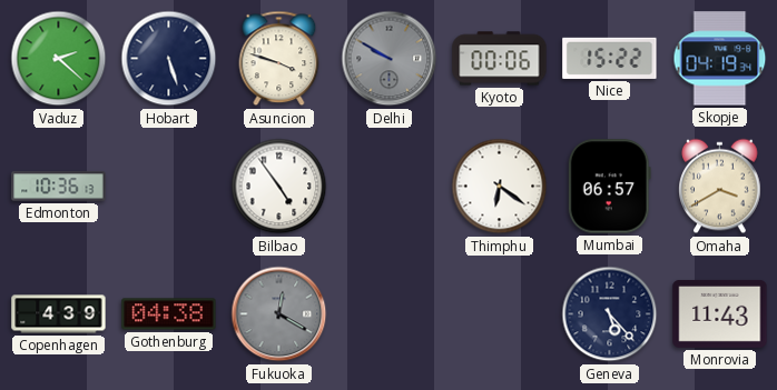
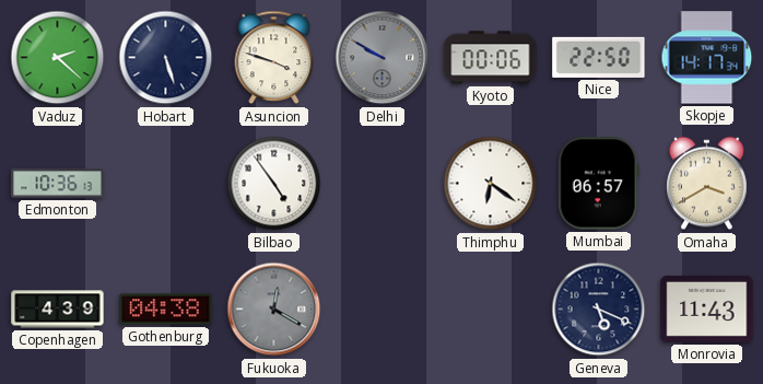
Nice: 15:22 -> 22:50
Skopje: 04:19 -> 14:17
Geneva: 5:23 -> 5:19
